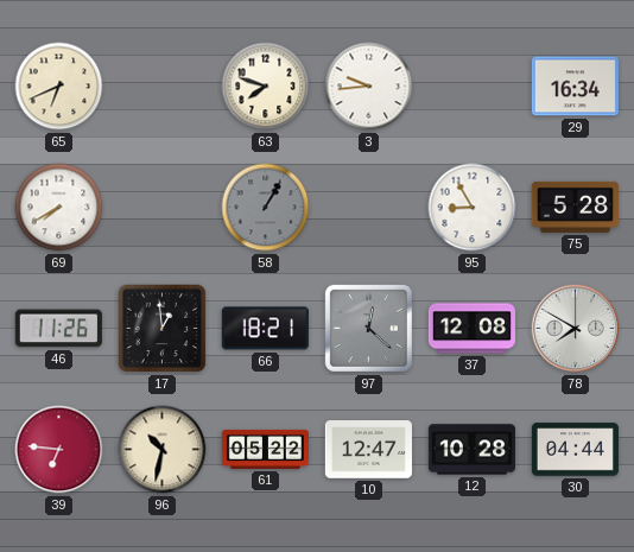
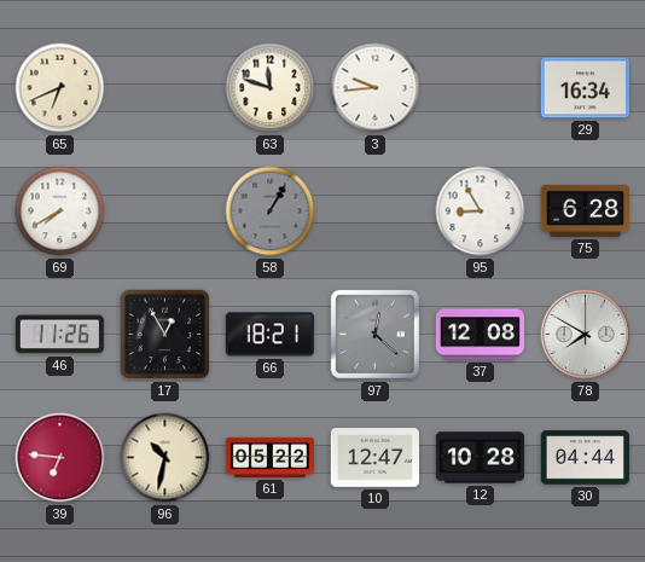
63: 7:48 -> 11:48
75: 5:28 -> 6:28
17: 12:59 -> 12:55
